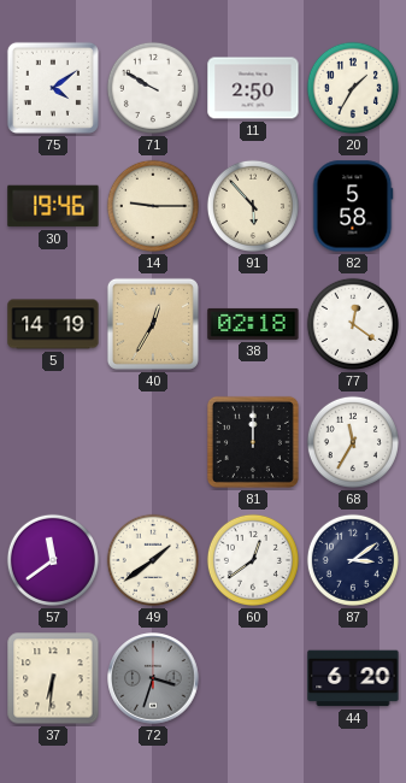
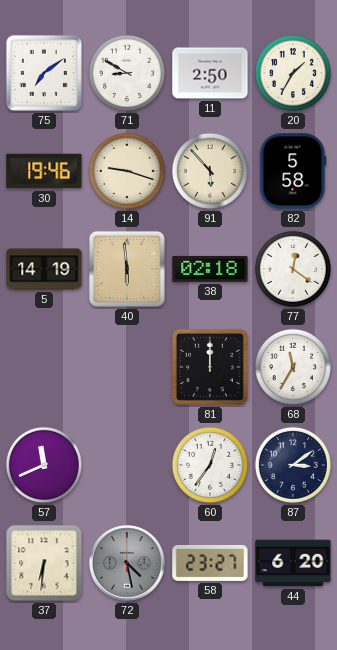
75: 4:09 -> 7:09
71: 9:50 -> 8:50
14: 9:15 -> 9:18
40: 12:35 -> 5:59
57: 11:39 -> 11:41
49: 1:39 -> none
60: 12:39 -> 12:36
72: 3:33 -> 4:28
58: none -> 23:27
